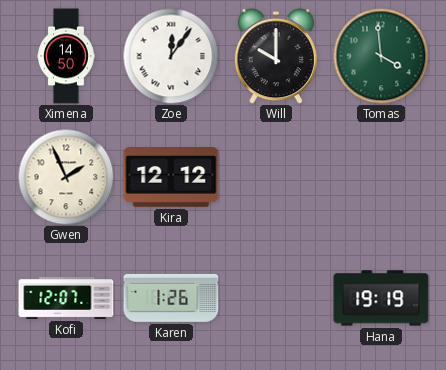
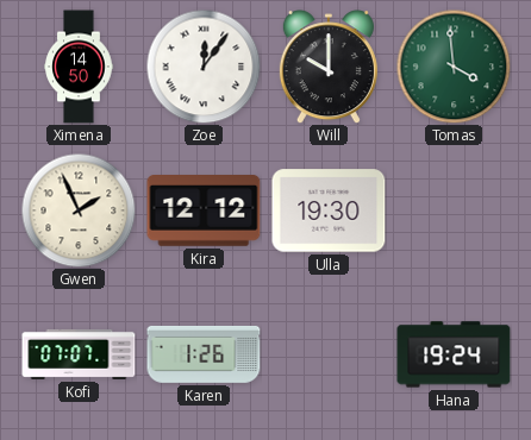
Ulla: none -> 19:30
Kofi: 12:07 -> 07:07
Hana: 19:19 -> 19:24
